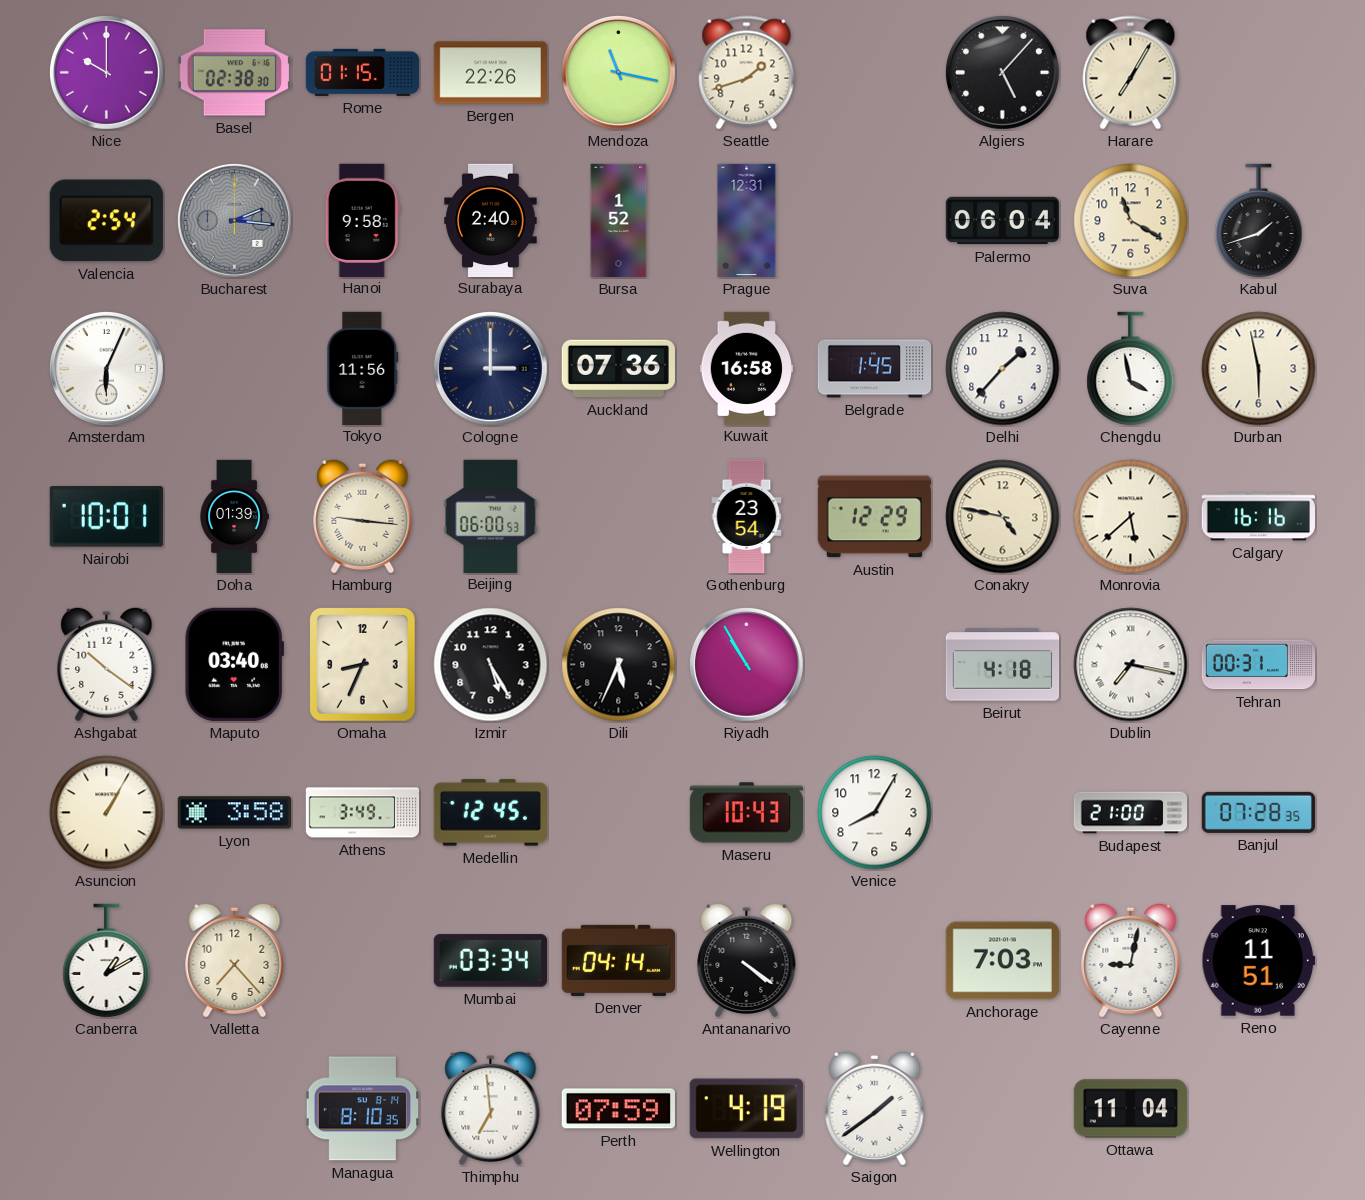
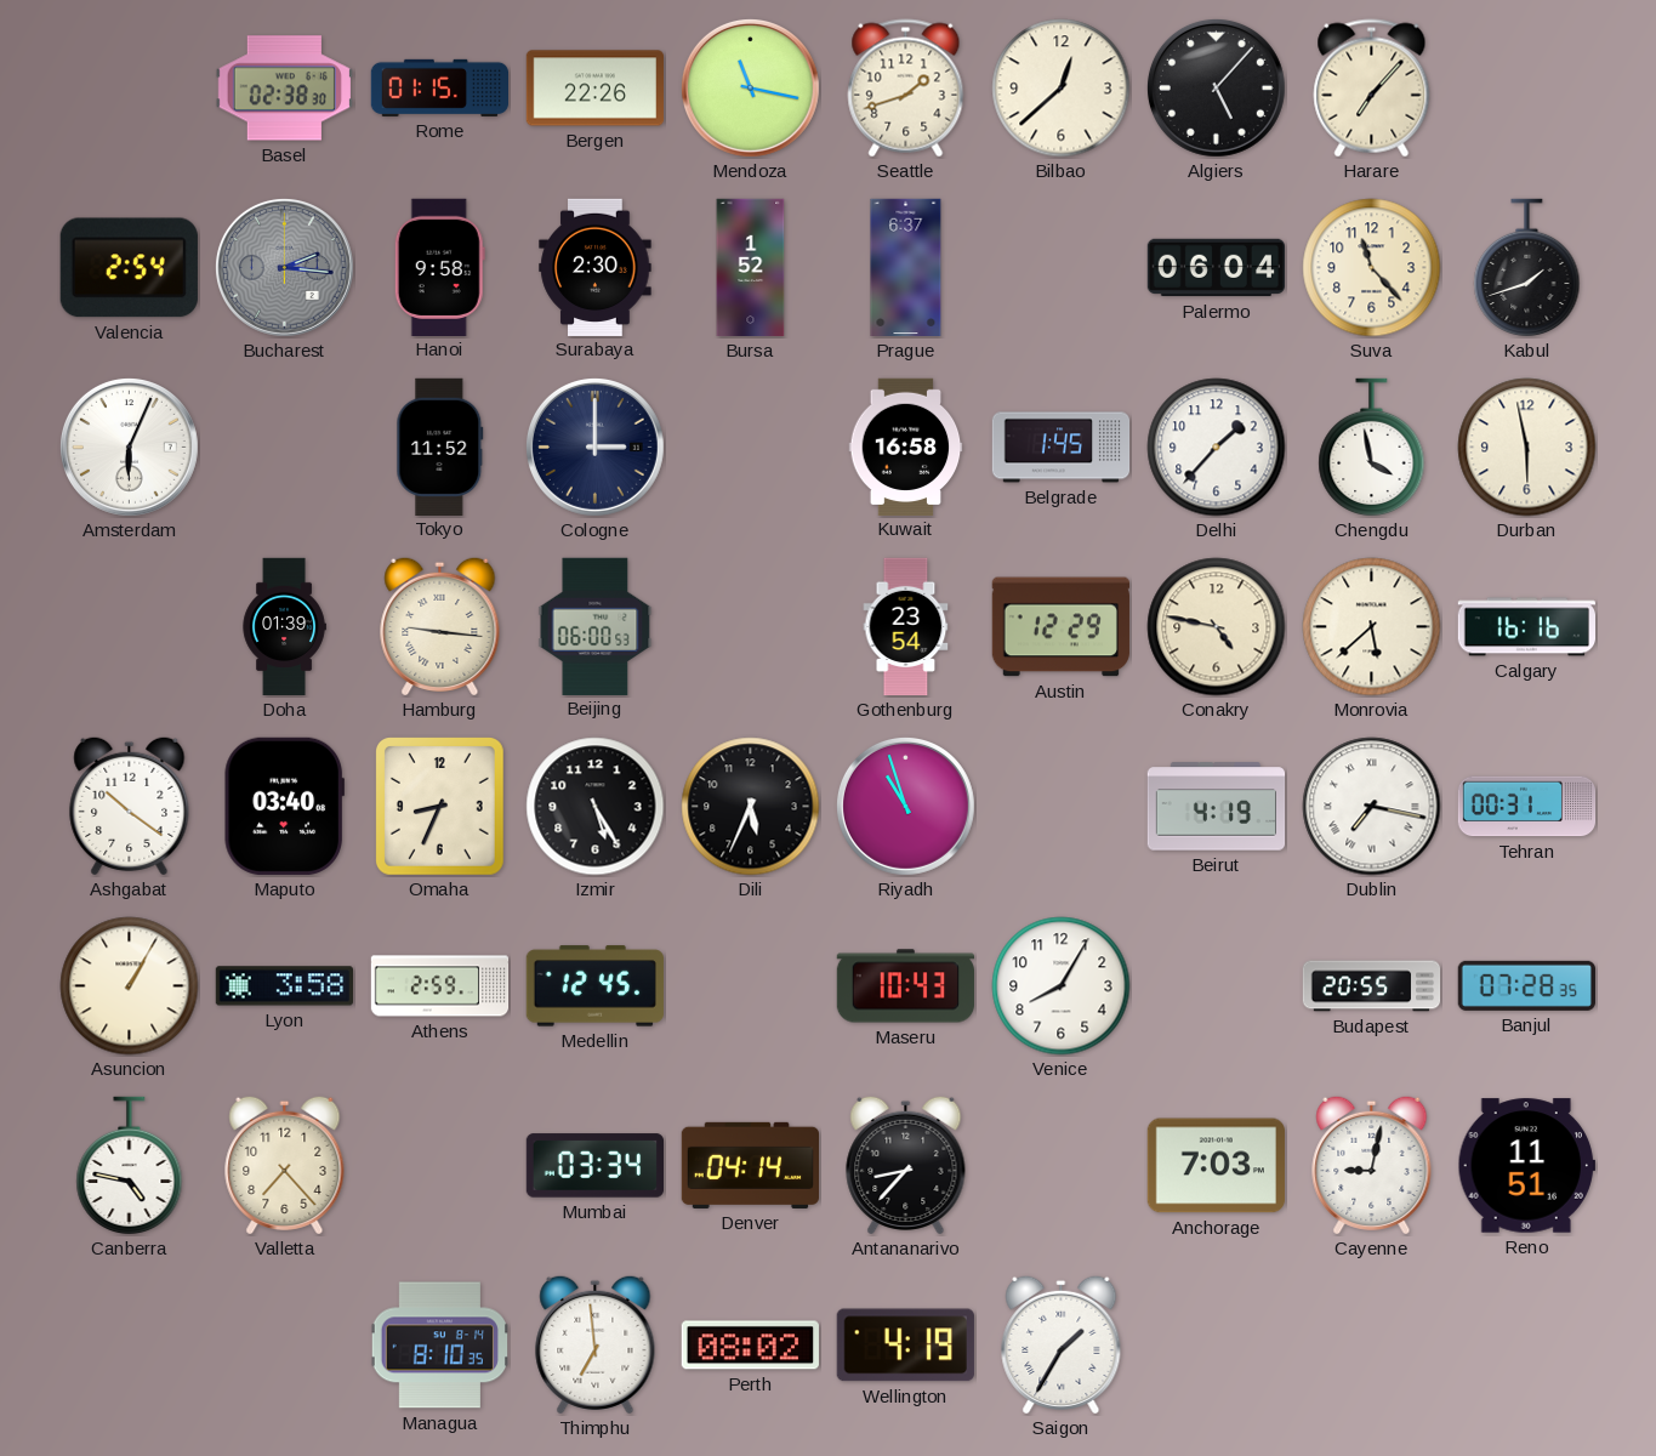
Nice: 10:00 -> none
Bilbao: none -> 12:38
Harare: 7:05 -> 7:07
Surabaya: 2:40 -> 2:30
Prague: 12:31 -> 6:37
Suva: 11:20 -> 11:23
Tokyo: 11:56 -> 11:52
Auckland: 07:36 -> none
Nairobi: 10:01 -> none
Riyadh: 10:55 -> 10:57
Beirut: 4:18 -> 4:19
Athens: 3:49 -> 2:59
Budapest: 21:00 -> 20:55
Canberra: 1:10 -> 4:47
Antananarivo: 4:21 -> 8:37
Perth: 07:59 -> 08:02
Saigon: 1:39 -> 1:35
Ottawa: 11:04 -> none
